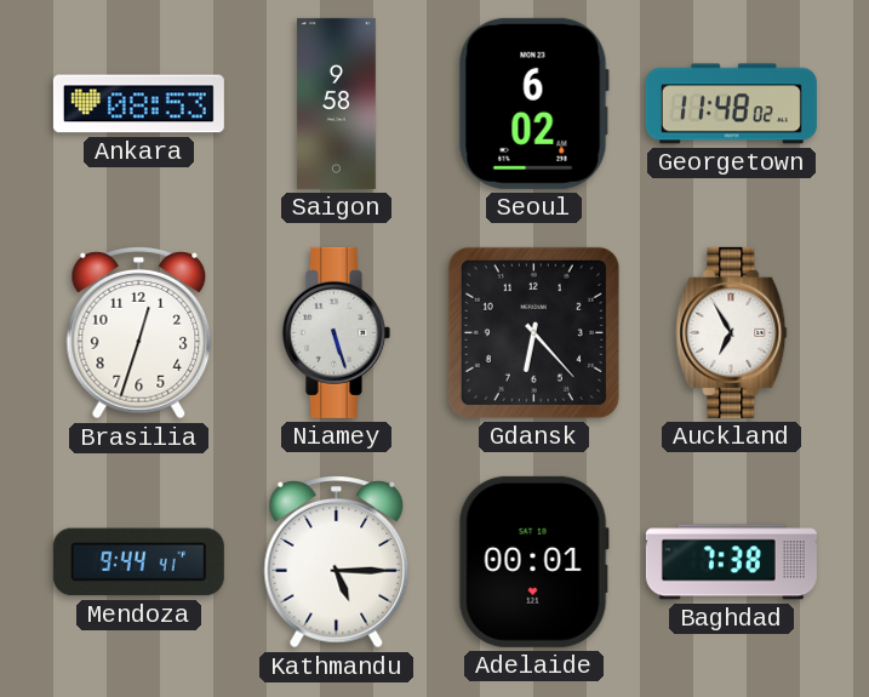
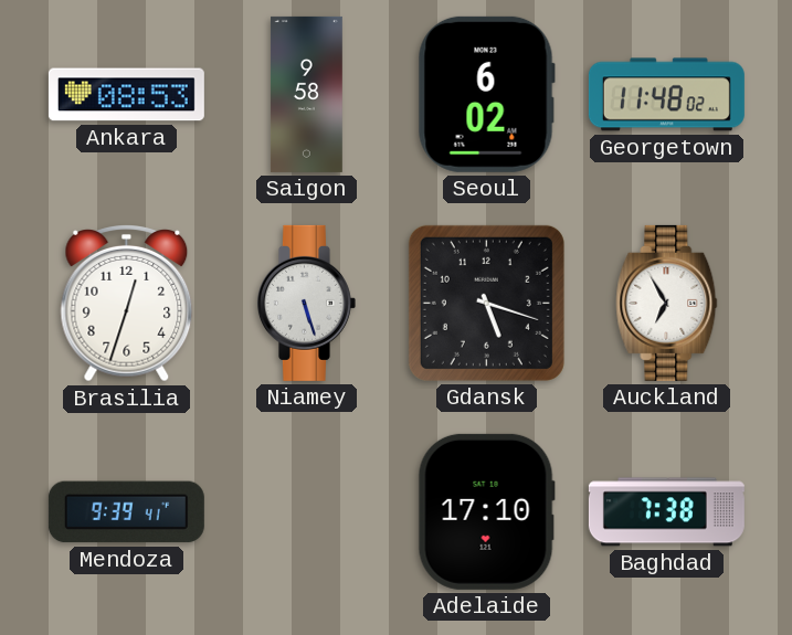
Gdansk: 6:23 -> 5:18
Mendoza: 9:44 -> 9:39
Kathmandu: 5:15 -> none
Adelaide: 00:01 -> 17:10
